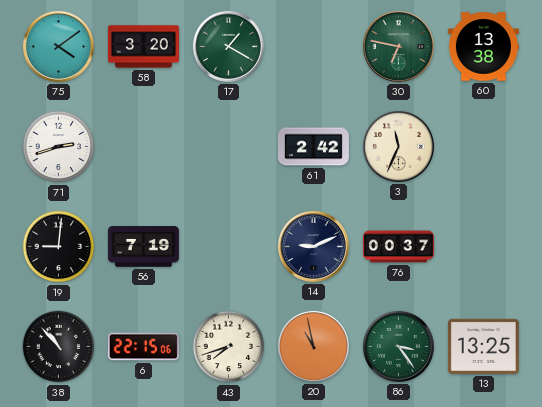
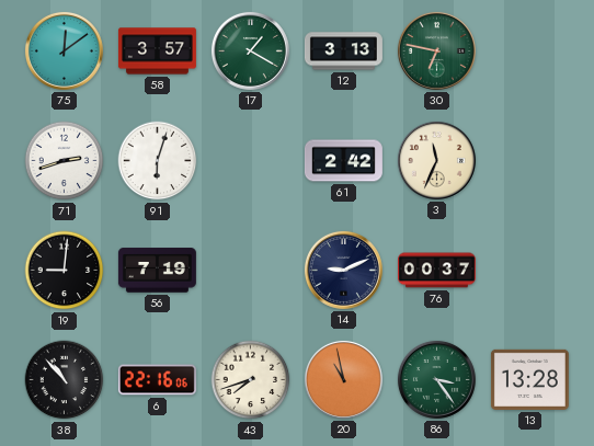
75: 4:09 -> 12:09
58: 3:20 -> 3:57
12: none -> 3:13
60: 13:38 -> none
91: none -> 6:03
6: 22:15 -> 22:16
13: 13:25 -> 13:28
